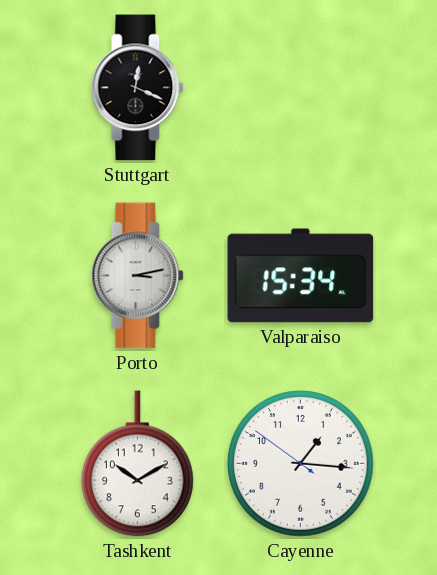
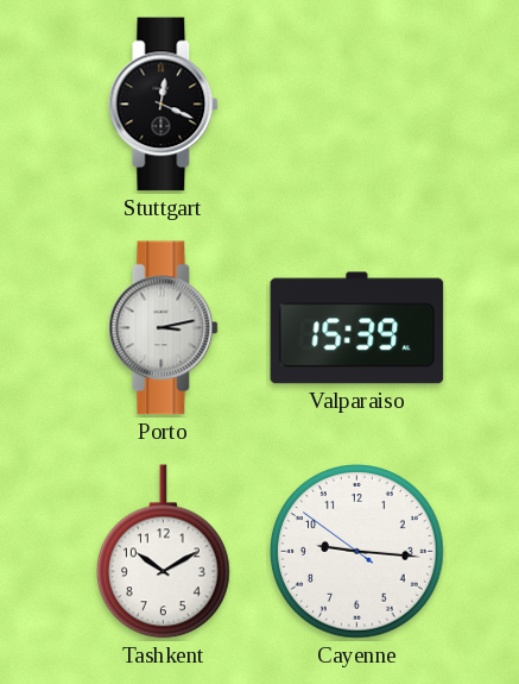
Valparaiso: 15:34 -> 15:39
Cayenne: 1:15 -> 9:15
